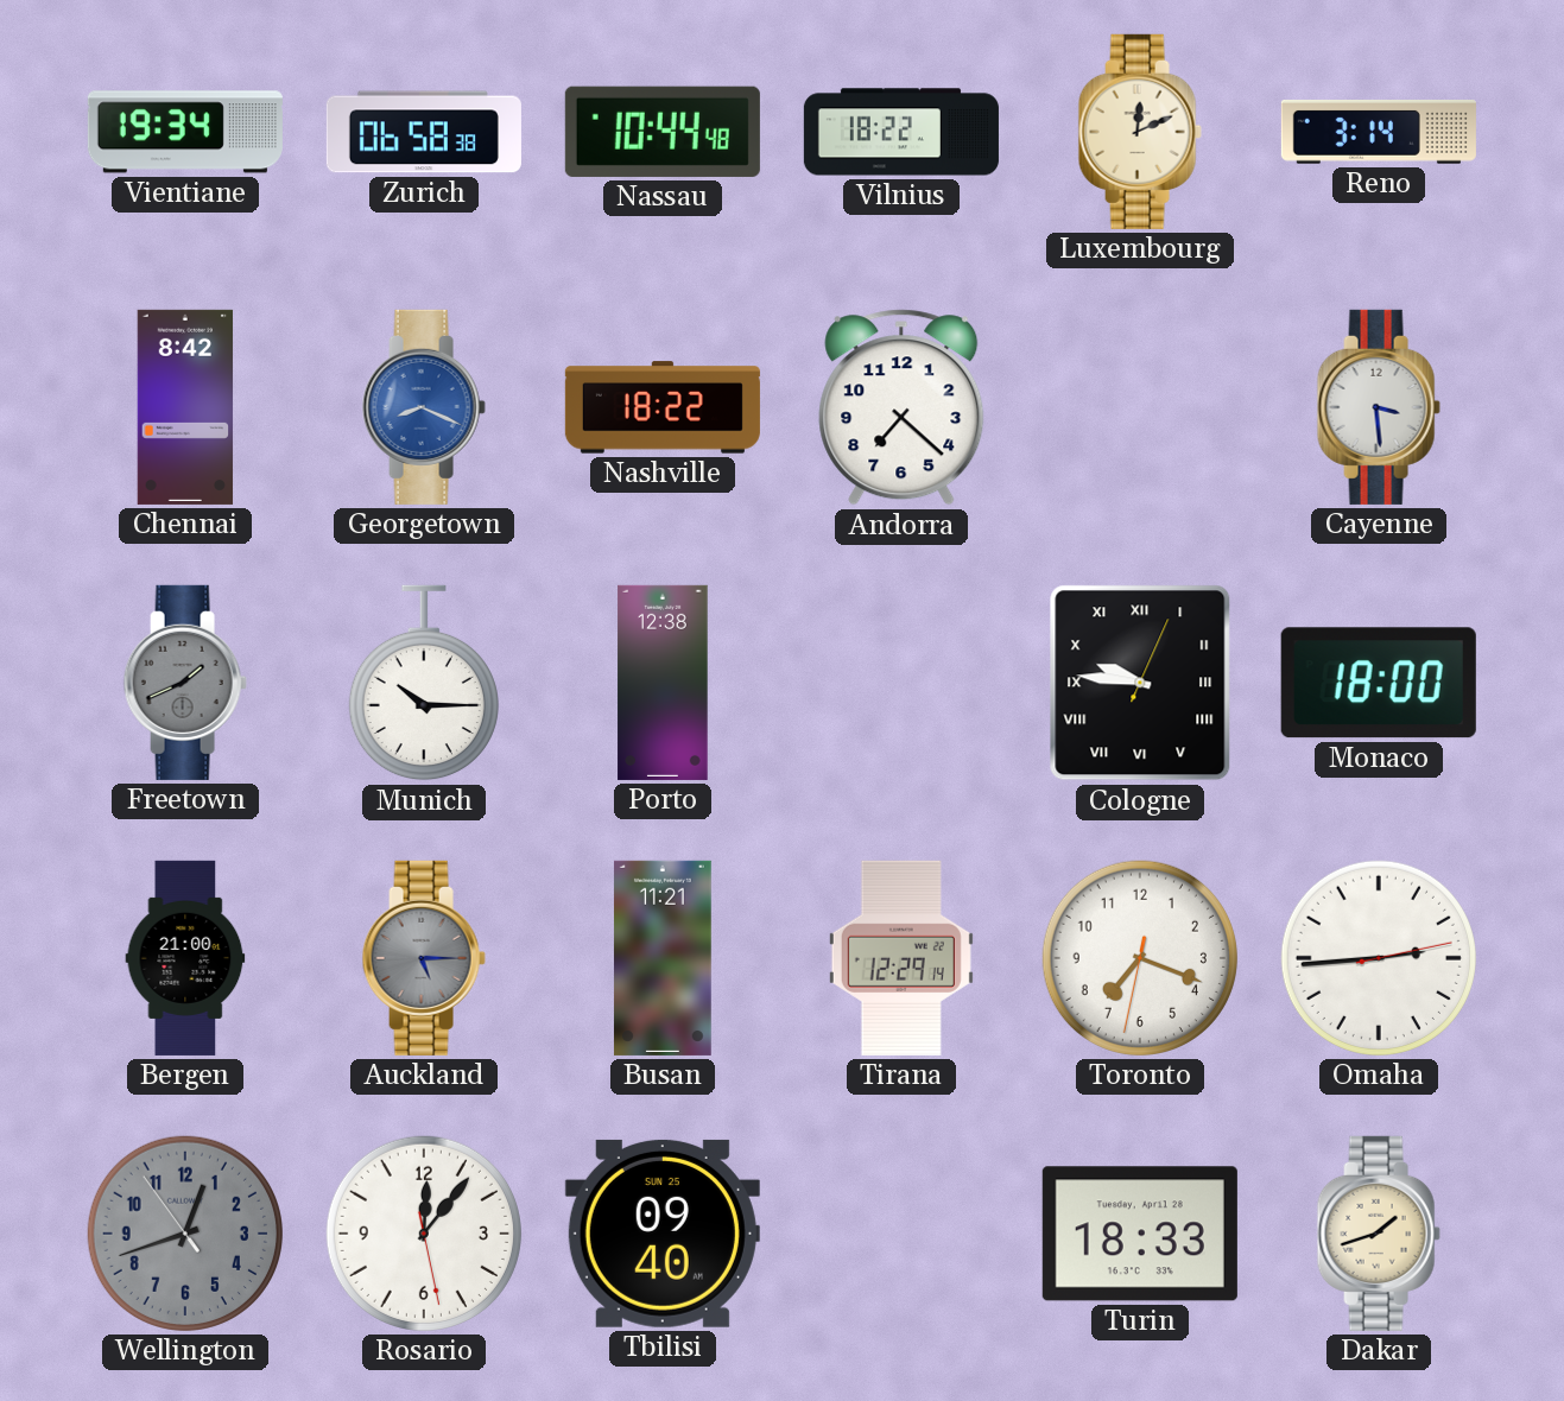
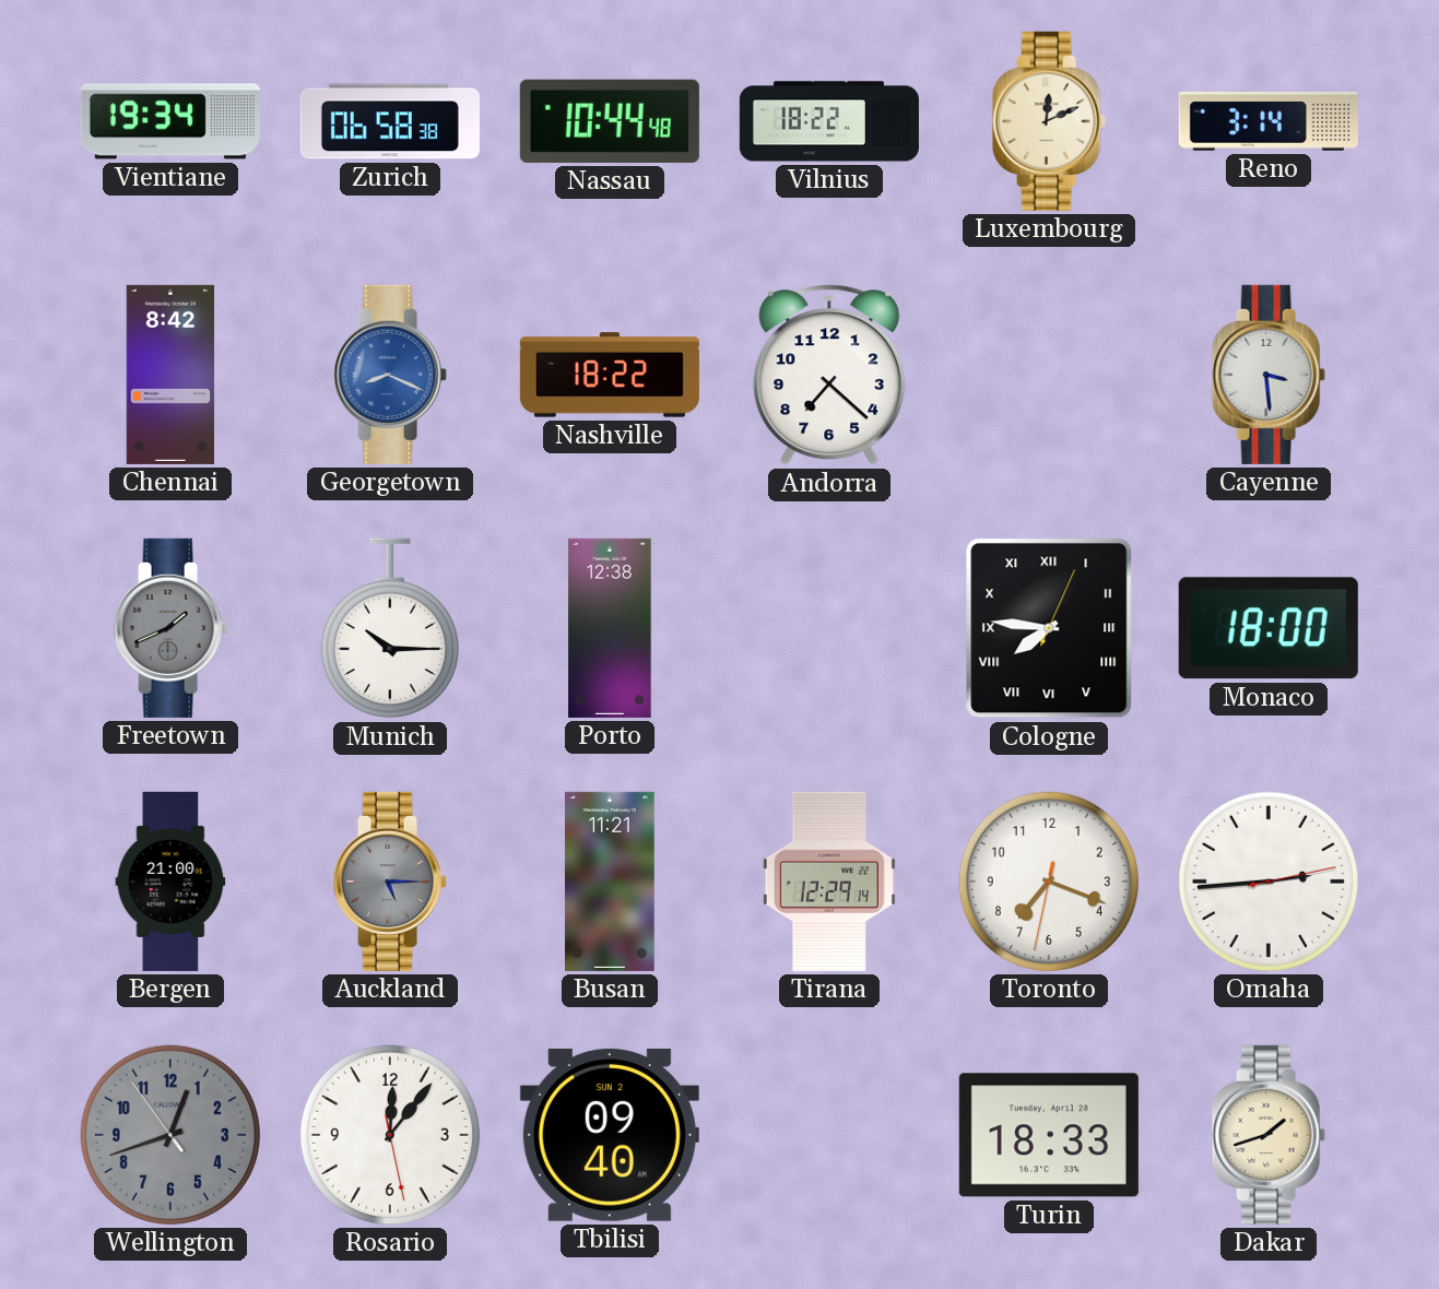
Cologne: 9:46 -> 7:46
Tbilisi date: SUN 25 -> SUN 2
